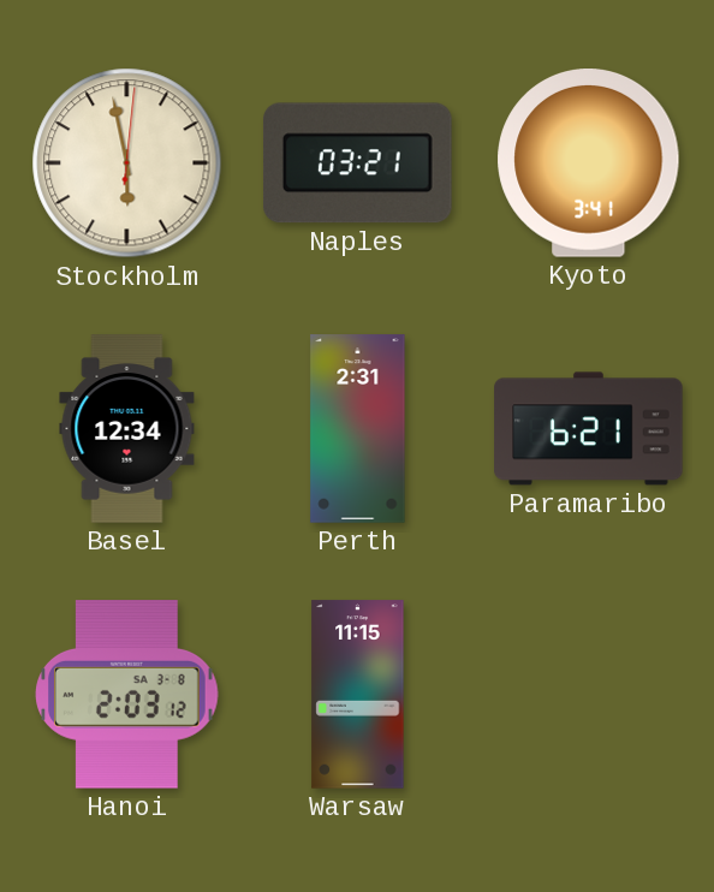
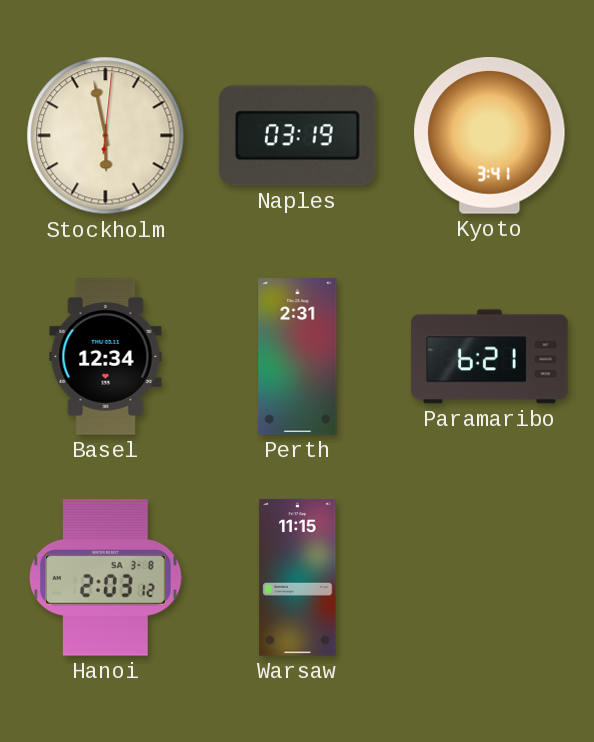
Naples: 03:21 -> 03:19
